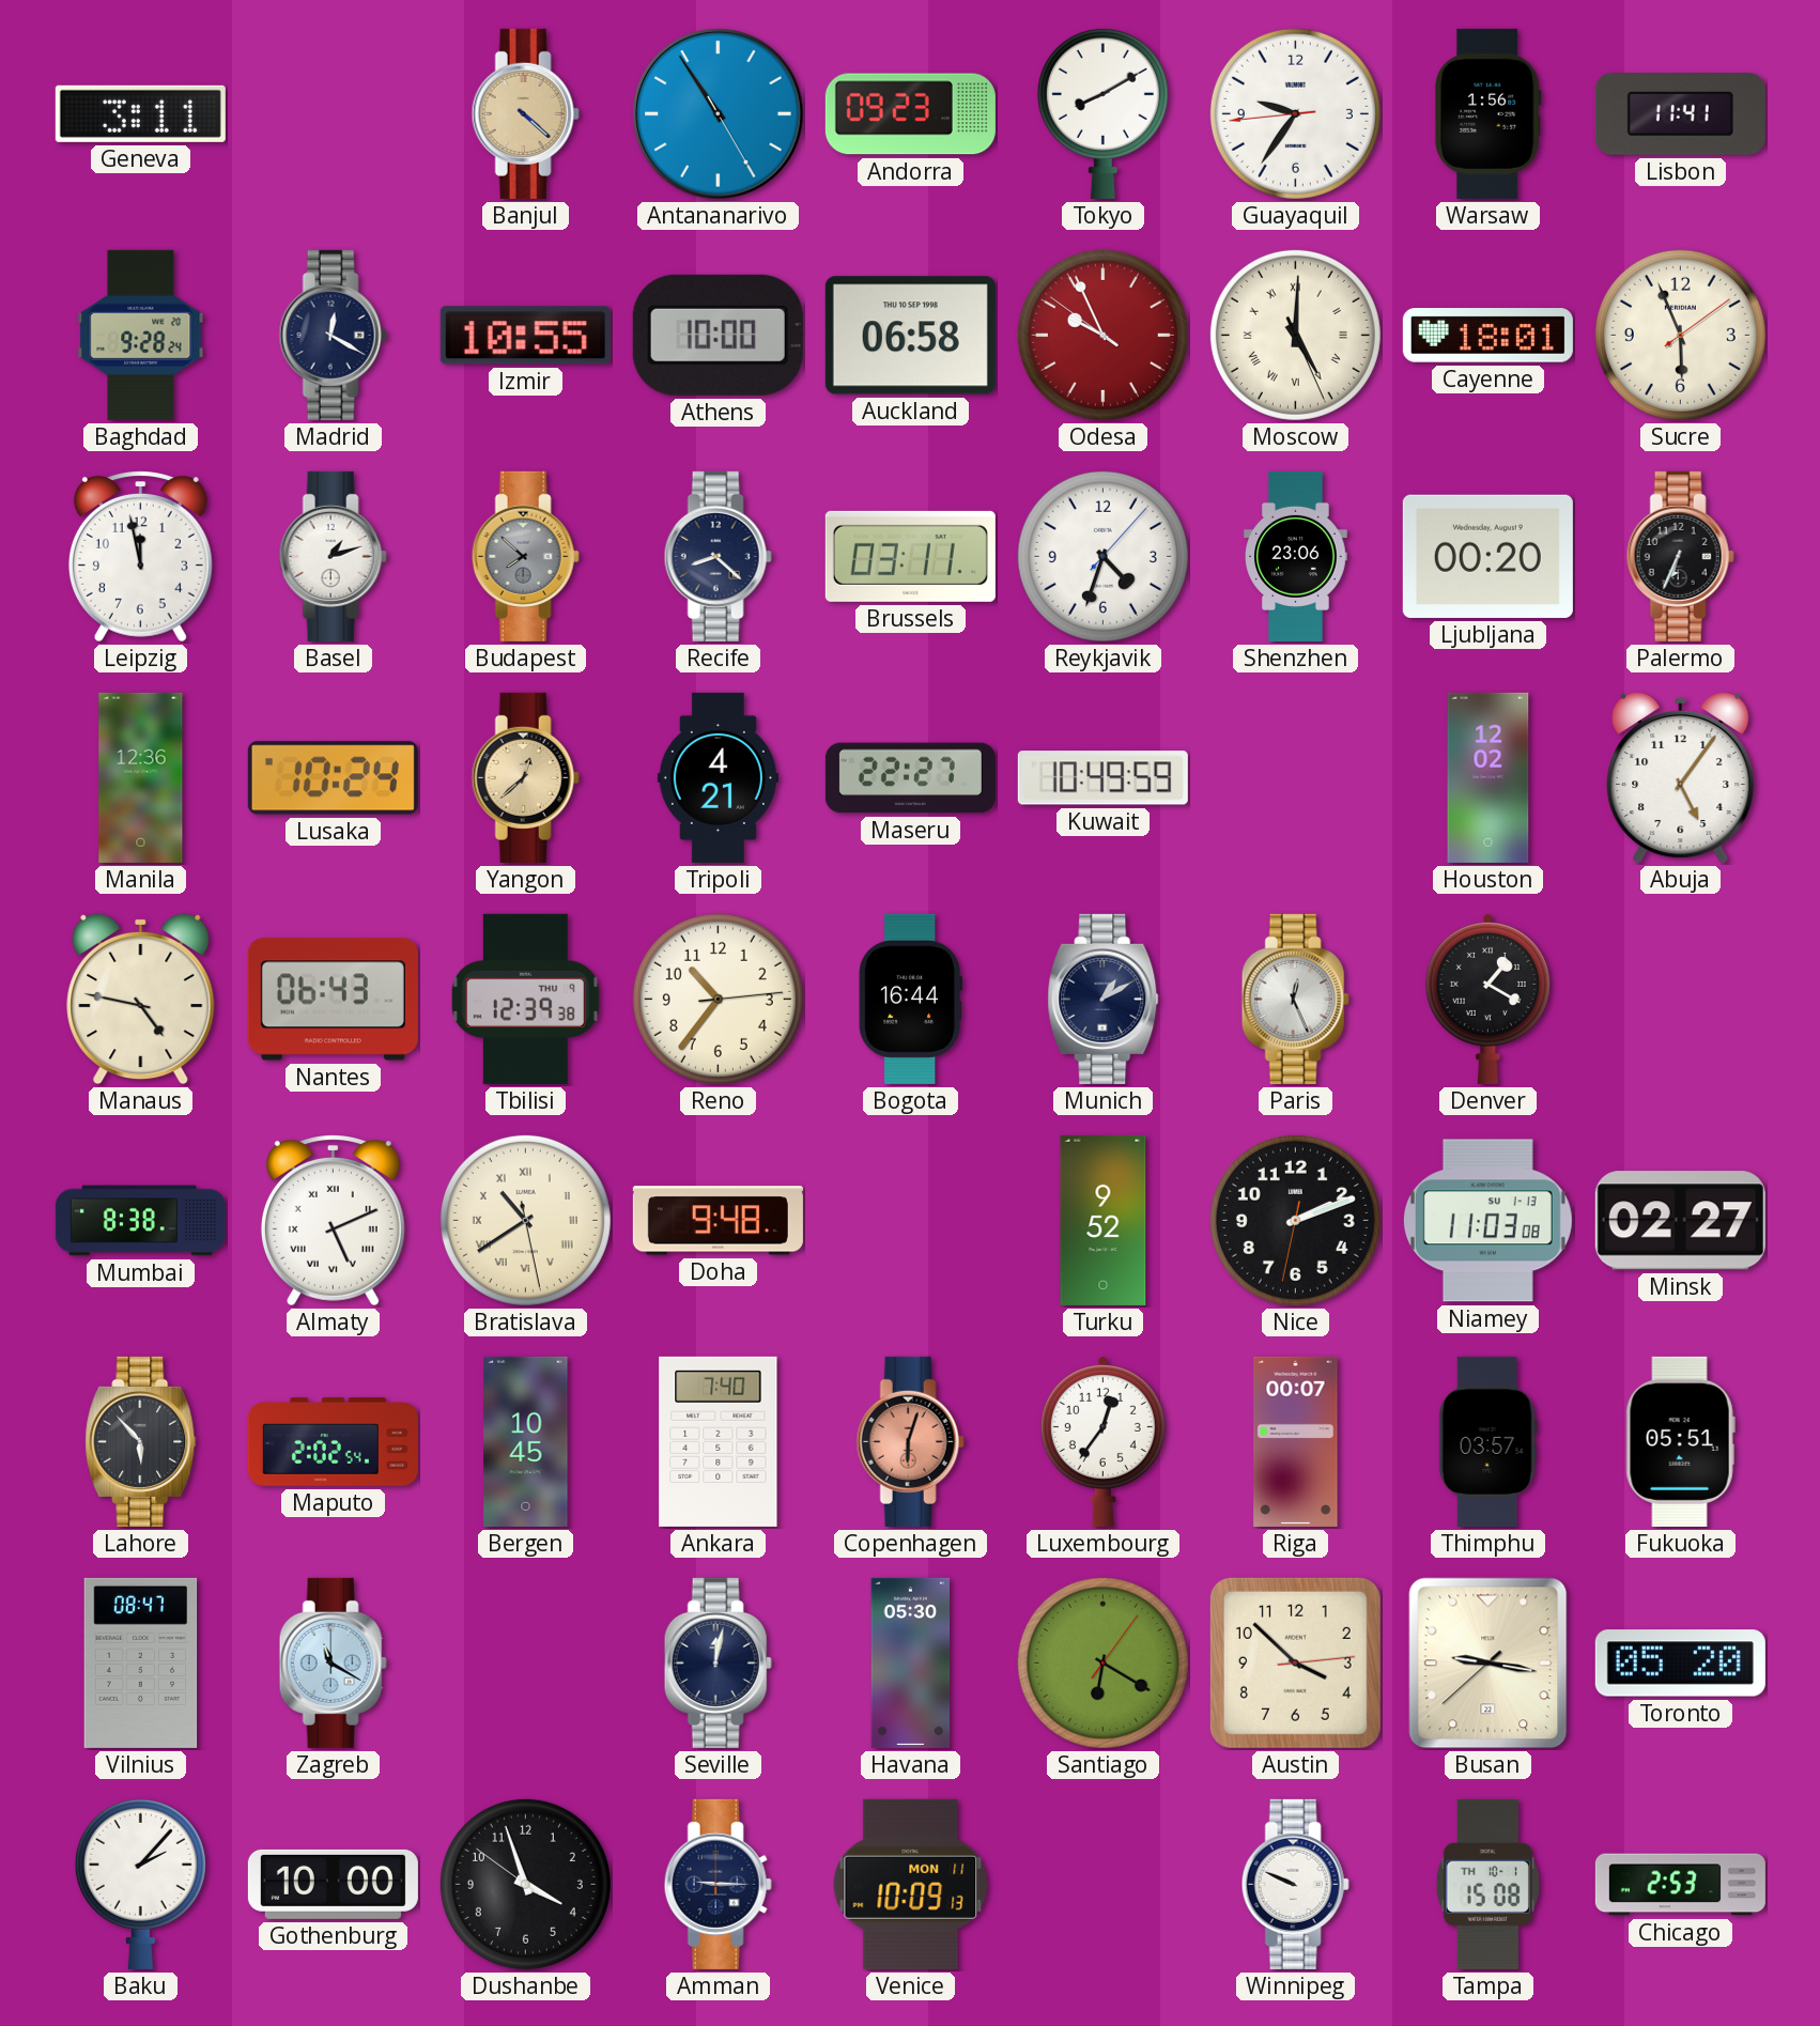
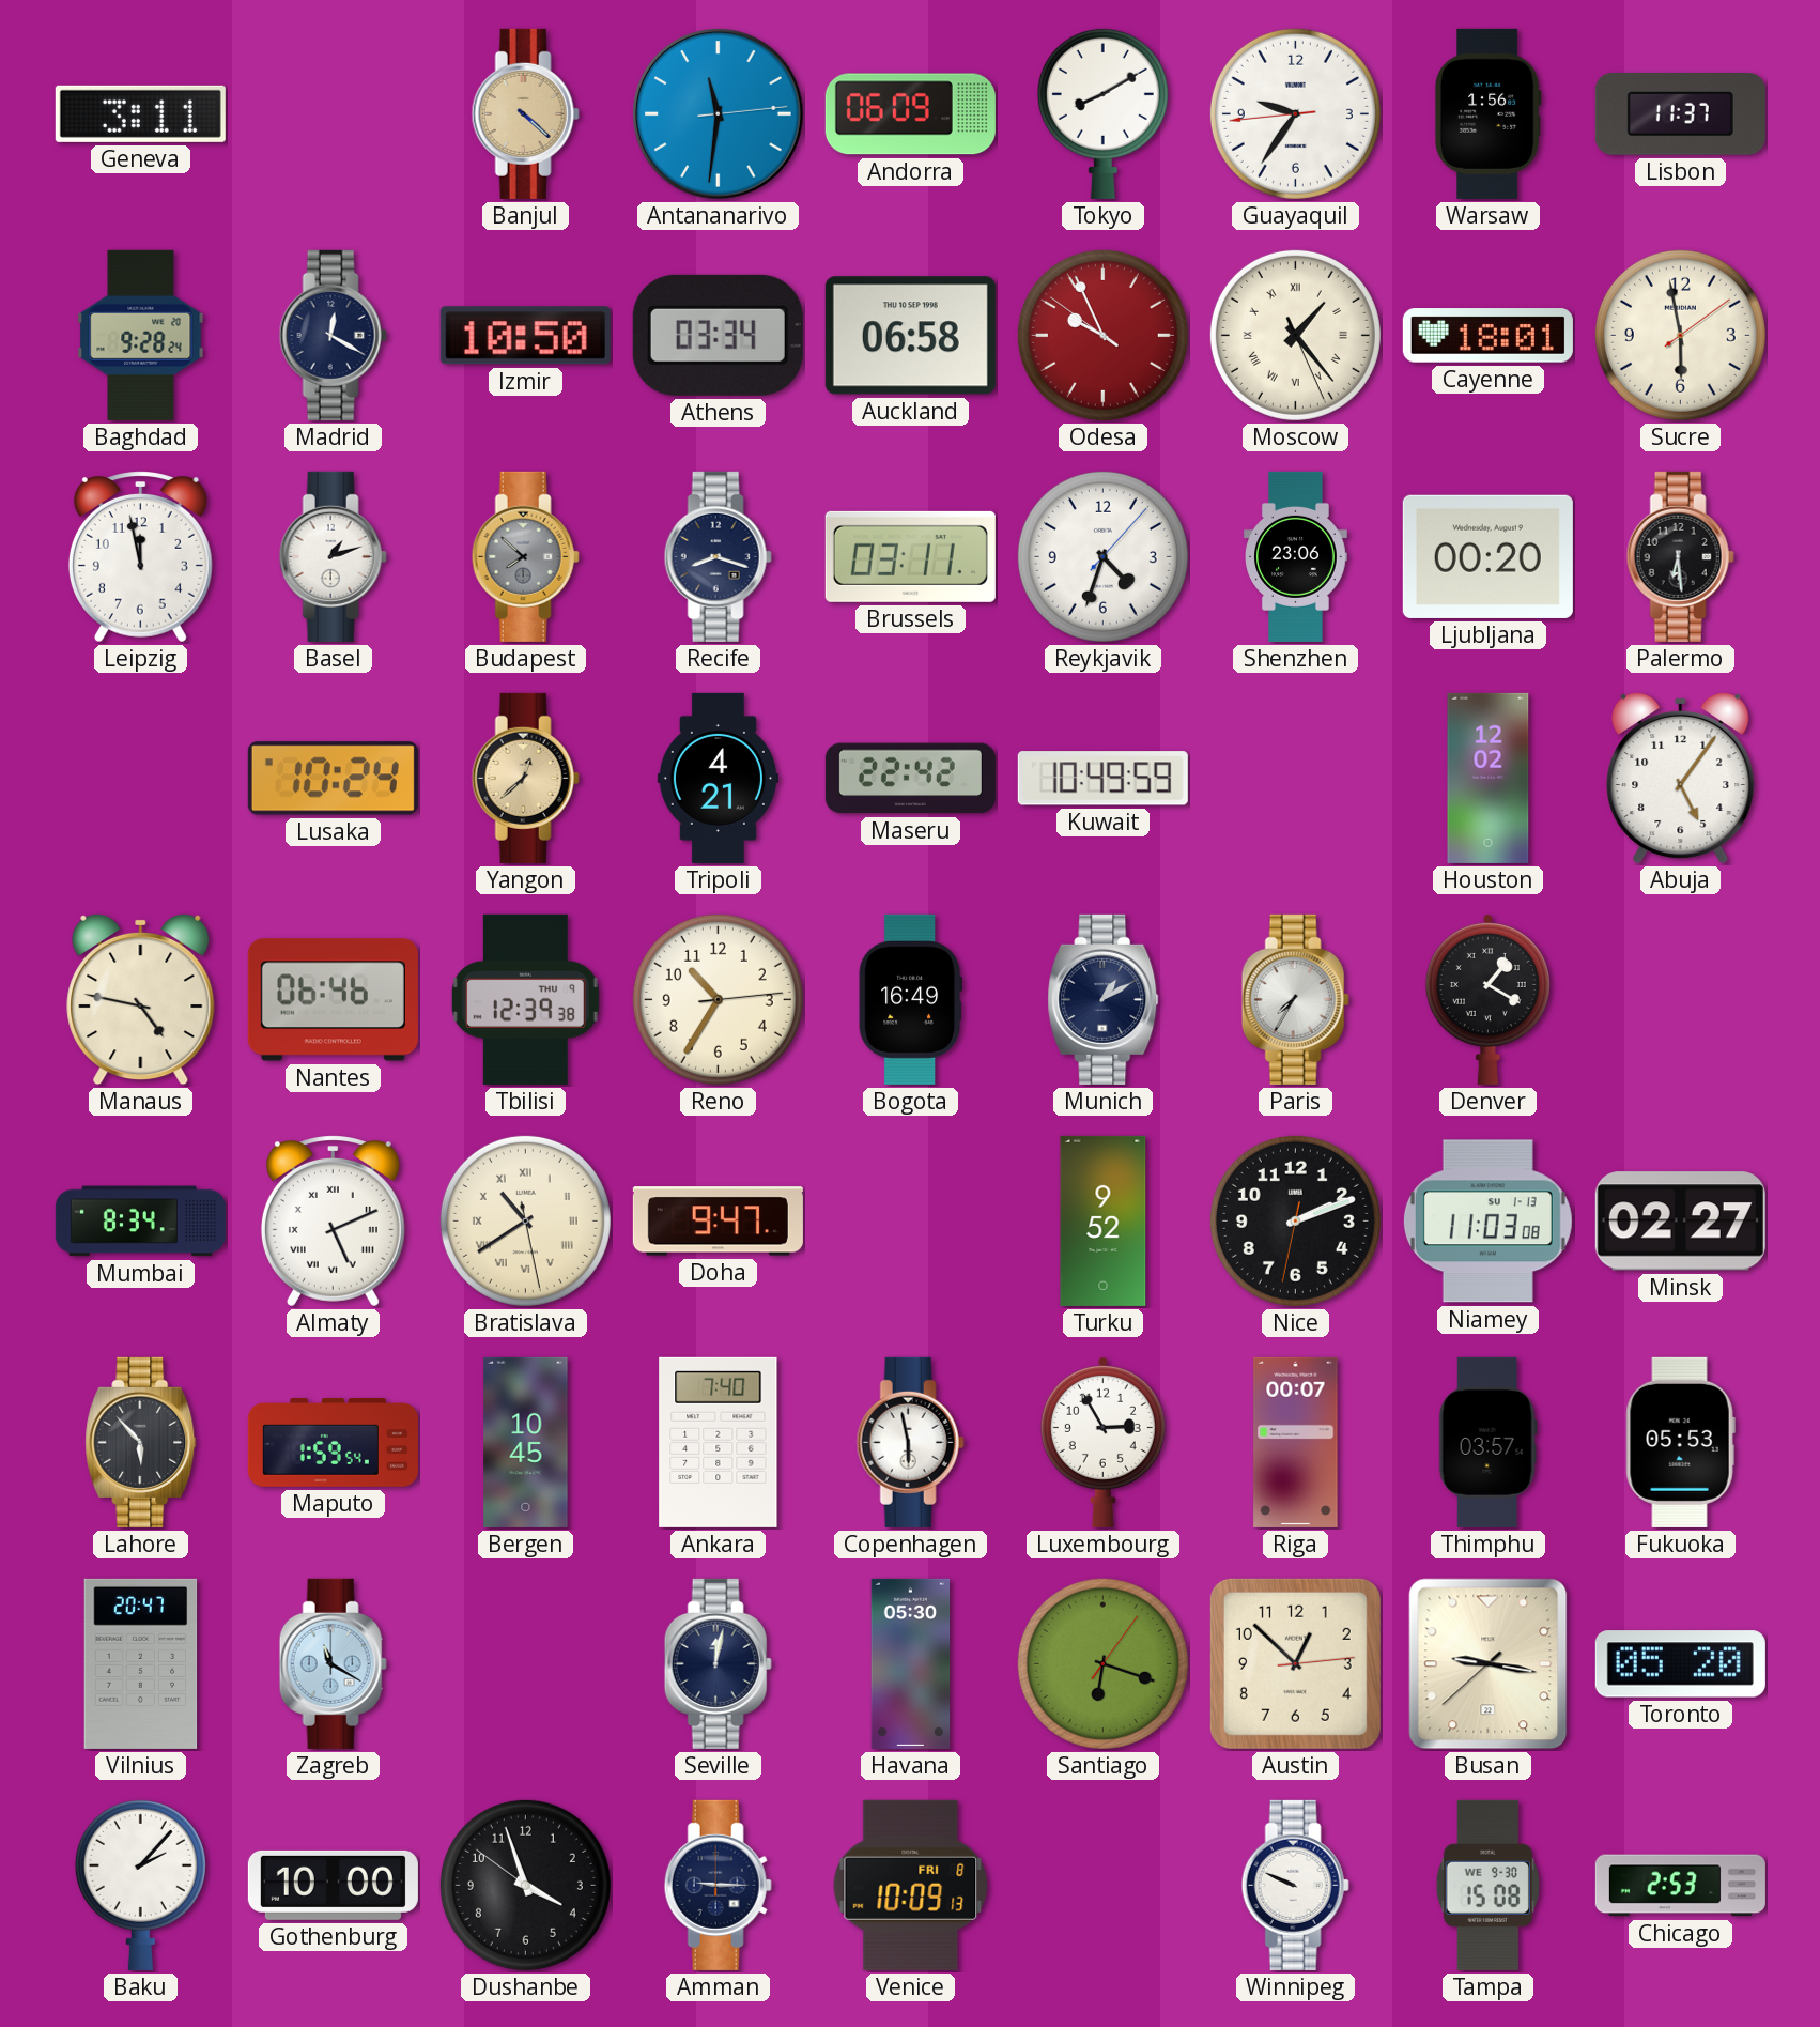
Antananarivo: 10:54 -> 11:31
Andorra: 09:23 -> 06:09
Lisbon: 11:41 -> 11:37
Izmir: 10:55 -> 10:50
Athens: 10:00 -> 03:34
Moscow: 5:00 -> 1:23
Sucre: 5:56 -> 5:58
Recife: 8:22 -> 8:18
Palermo: 6:34 -> 6:29
Manila: 12:36 -> none
Maseru: 22:27 -> 22:42
Nantes: 06:43 -> 06:46
Reno: 10:36 -> 10:35
Bogota: 16:44 -> 16:49
Paris: 12:26 -> 7:35
Mumbai: 8:38 -> 8:34
Doha: 9:48 -> 9:47
Maputo: 2:02 -> 1:59
Copenhagen: 6:03 -> 5:58
Copenhagen dial: salmon -> white
Luxembourg: 12:36 -> 2:55
Fukuoka: 05:51 -> 05:53
Vilnius: 08:47 -> 20:47
Santiago: 6:20 -> 6:18
Austin: 3:52 -> 12:52
Venice date: MON 11 -> FRI 8
Tampa date: TH 10-1 -> WE 9-30
